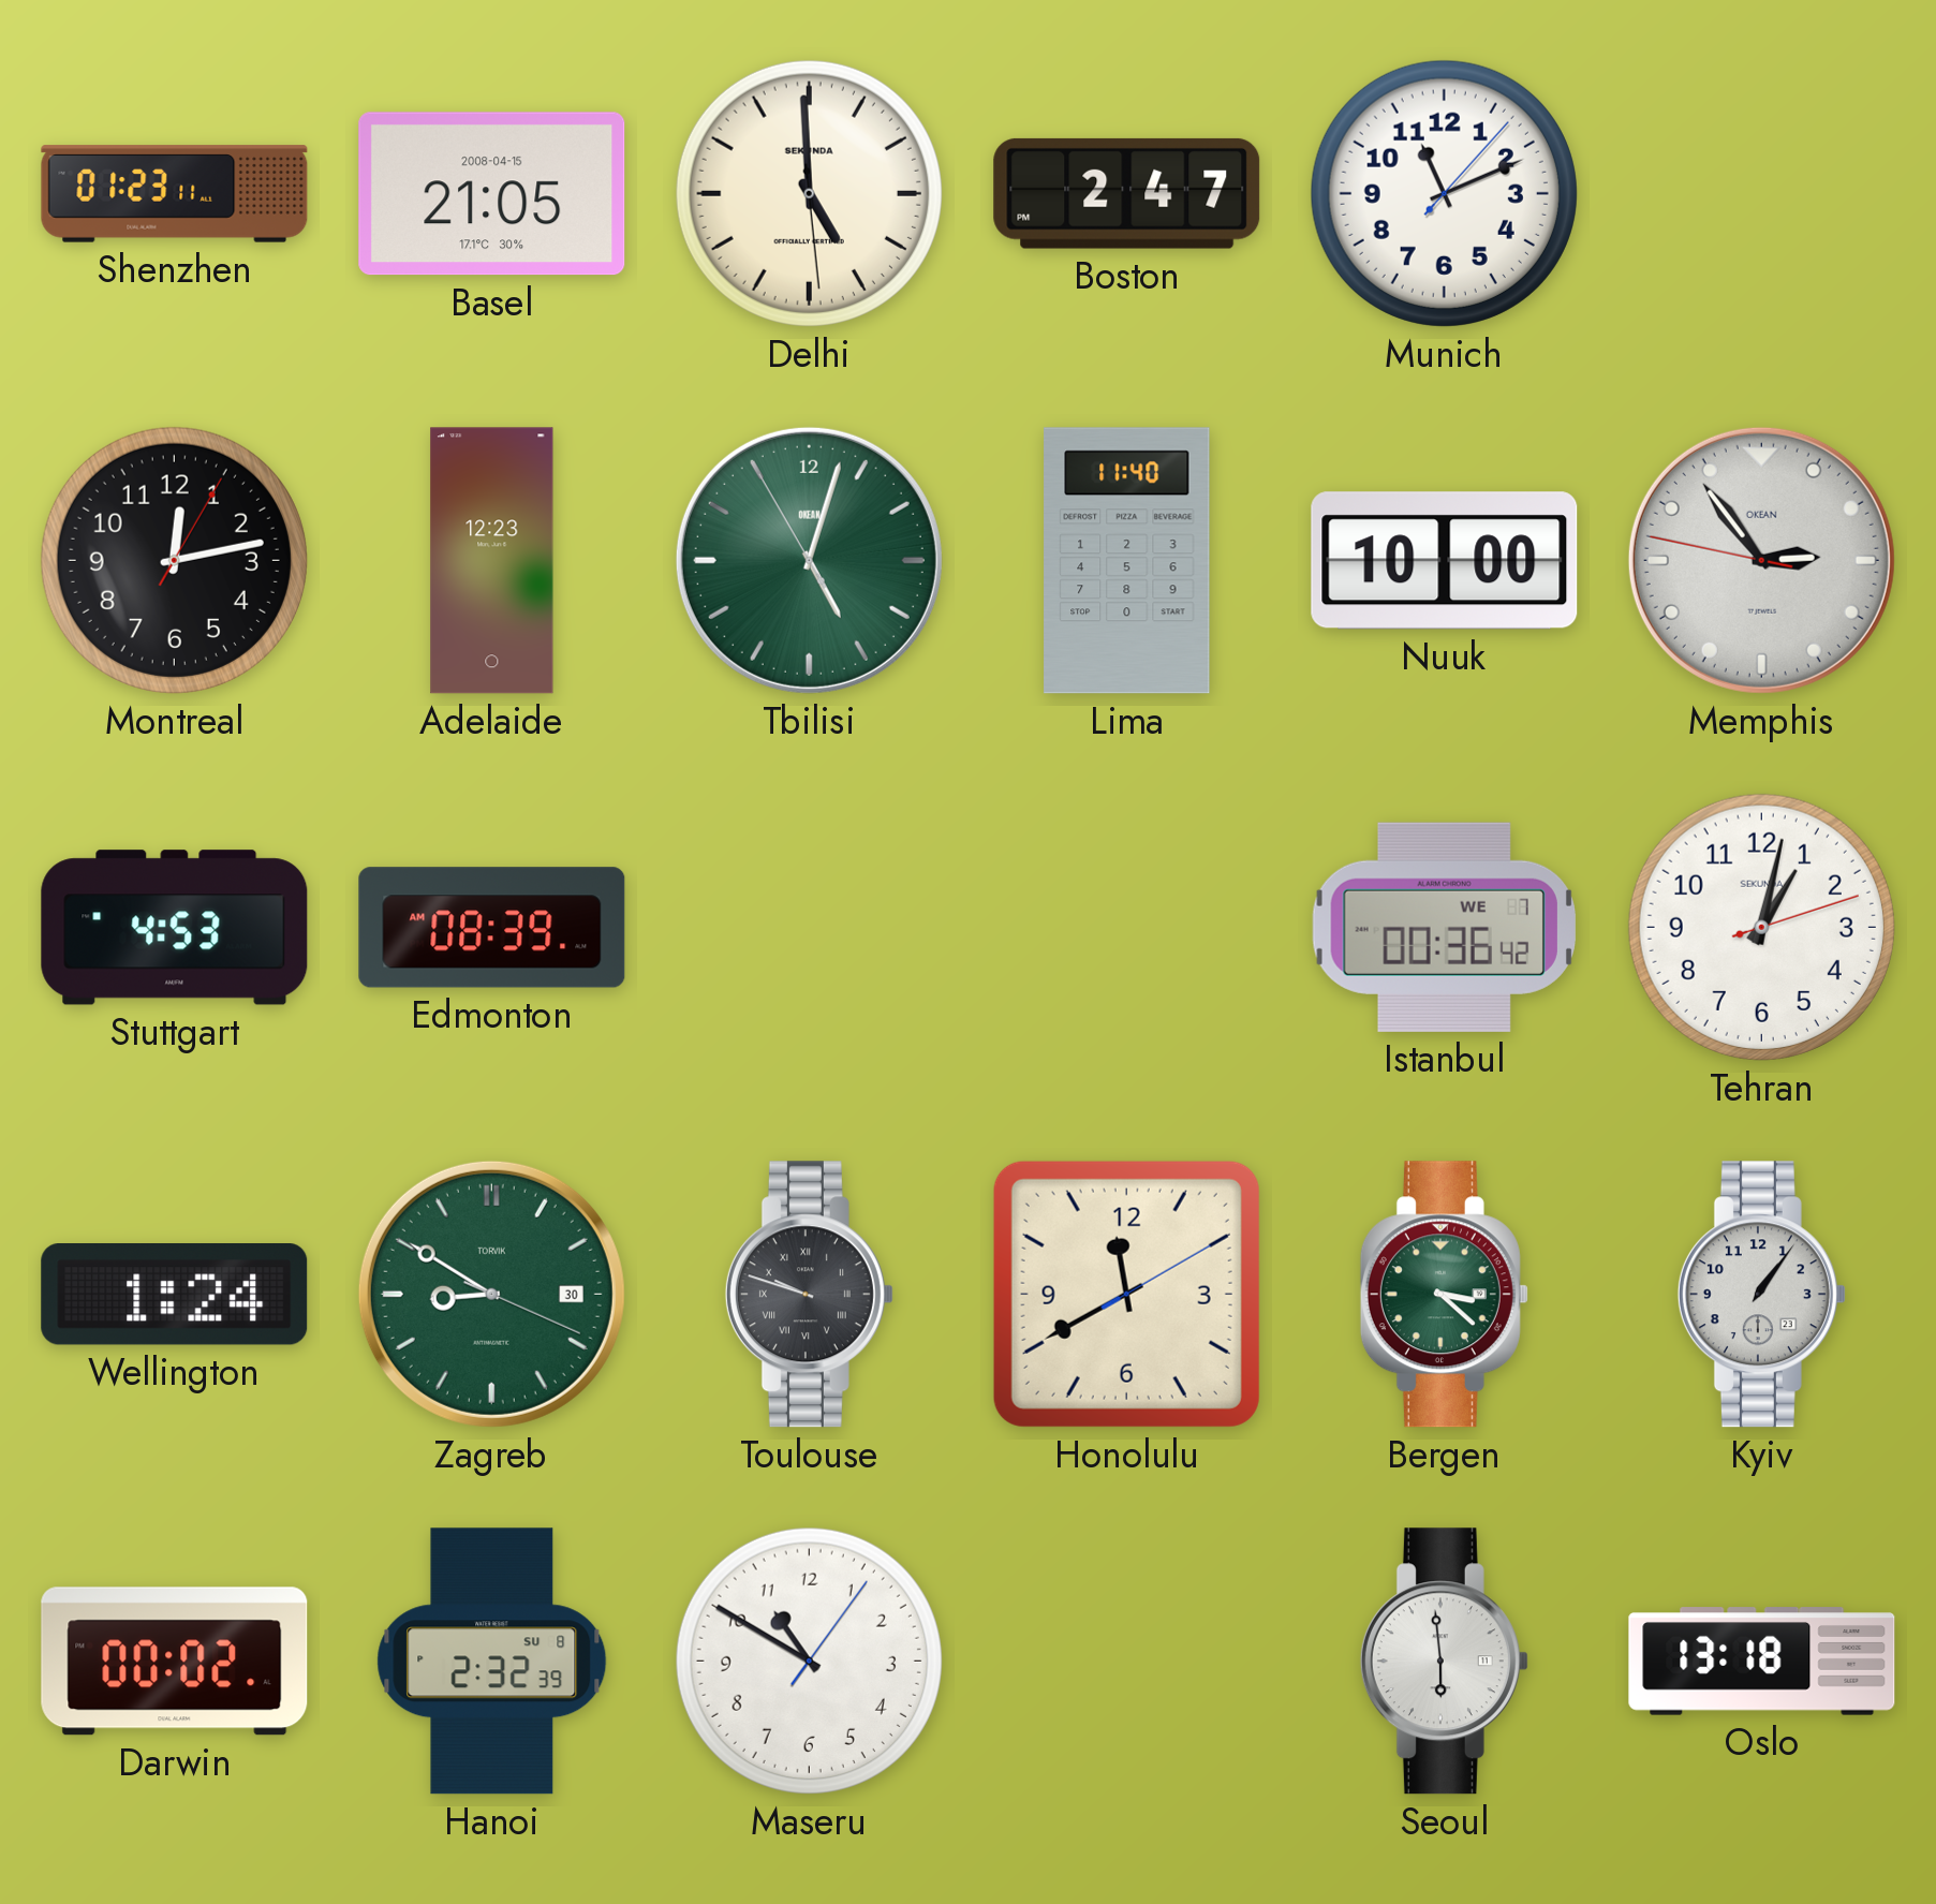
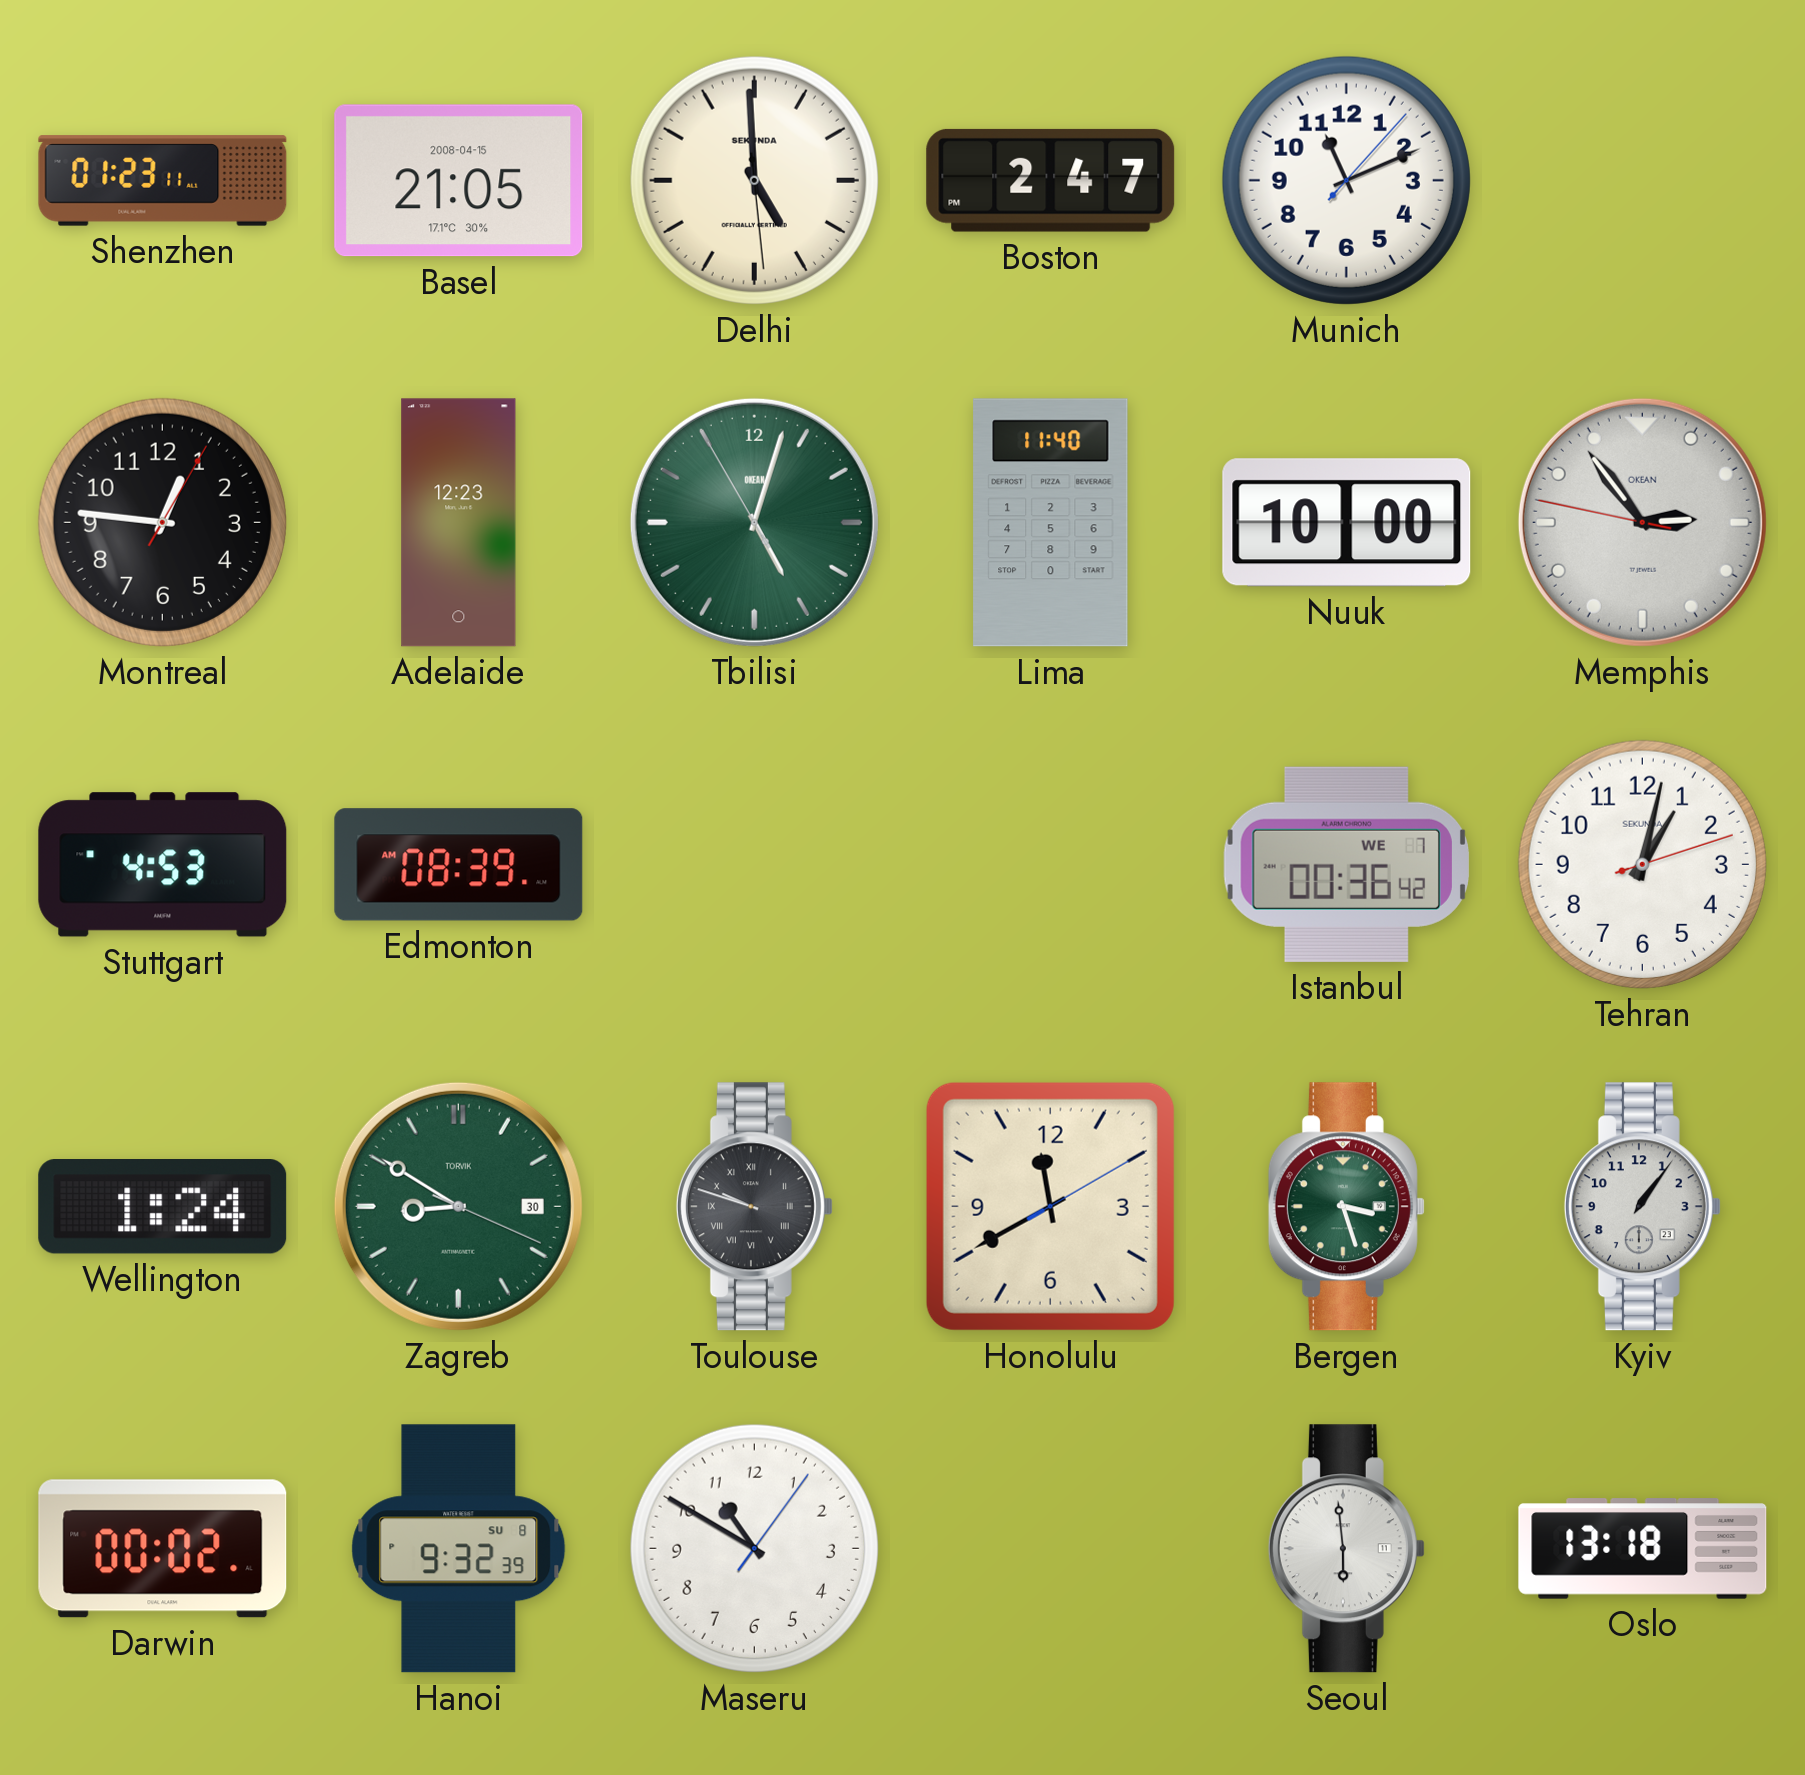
Montreal: 12:13 -> 12:46
Bergen: 3:22 -> 3:27
Hanoi: 2:32 -> 9:32
